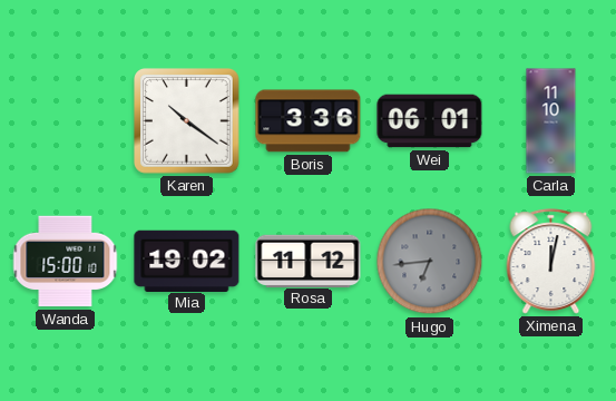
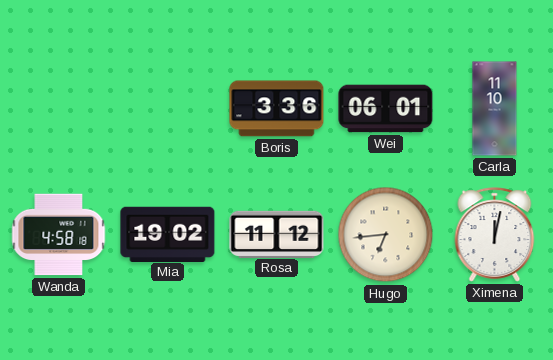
Karen: 10:21 -> none
Wanda: 15:00 -> 4:58
Hugo dial: grey -> cream
